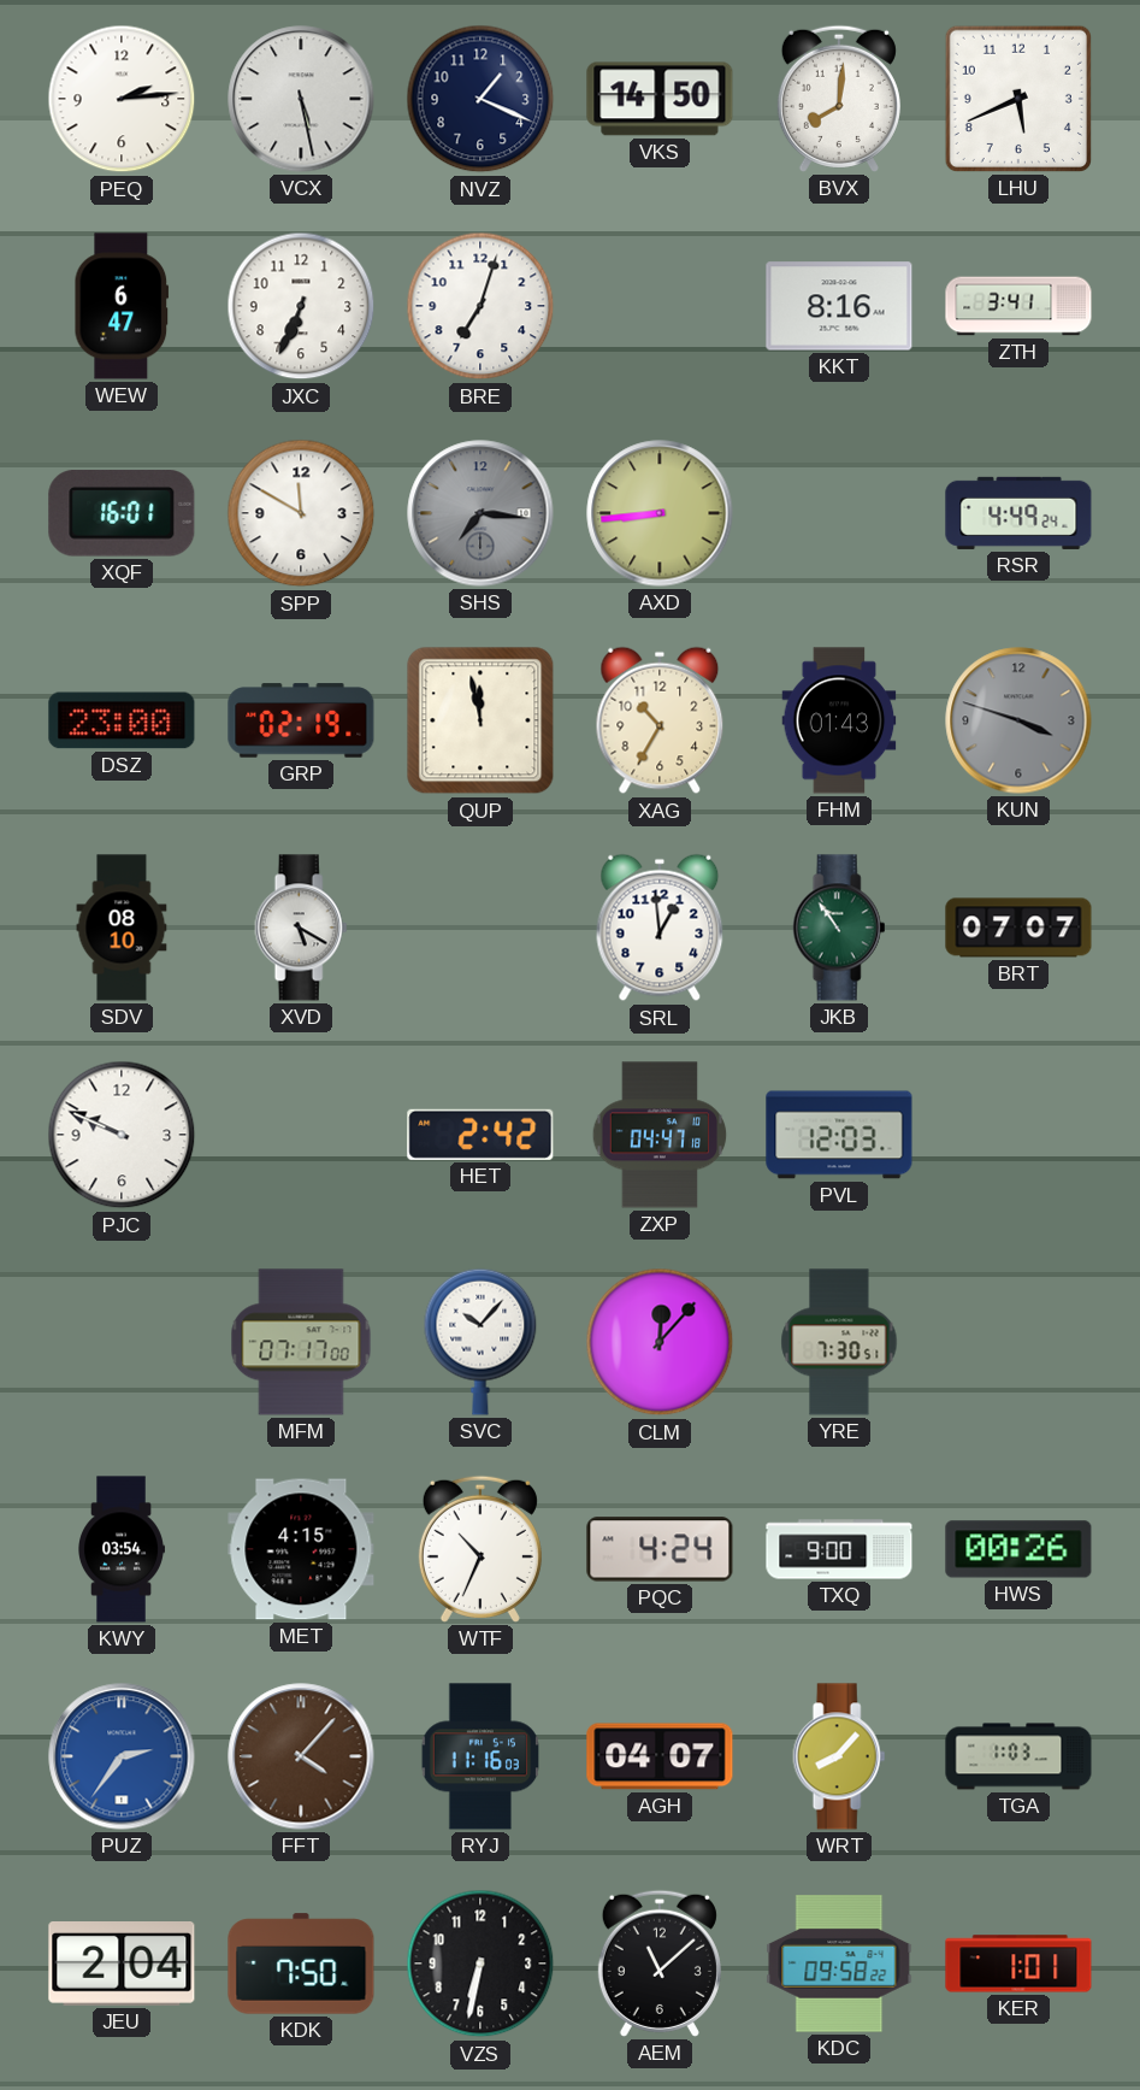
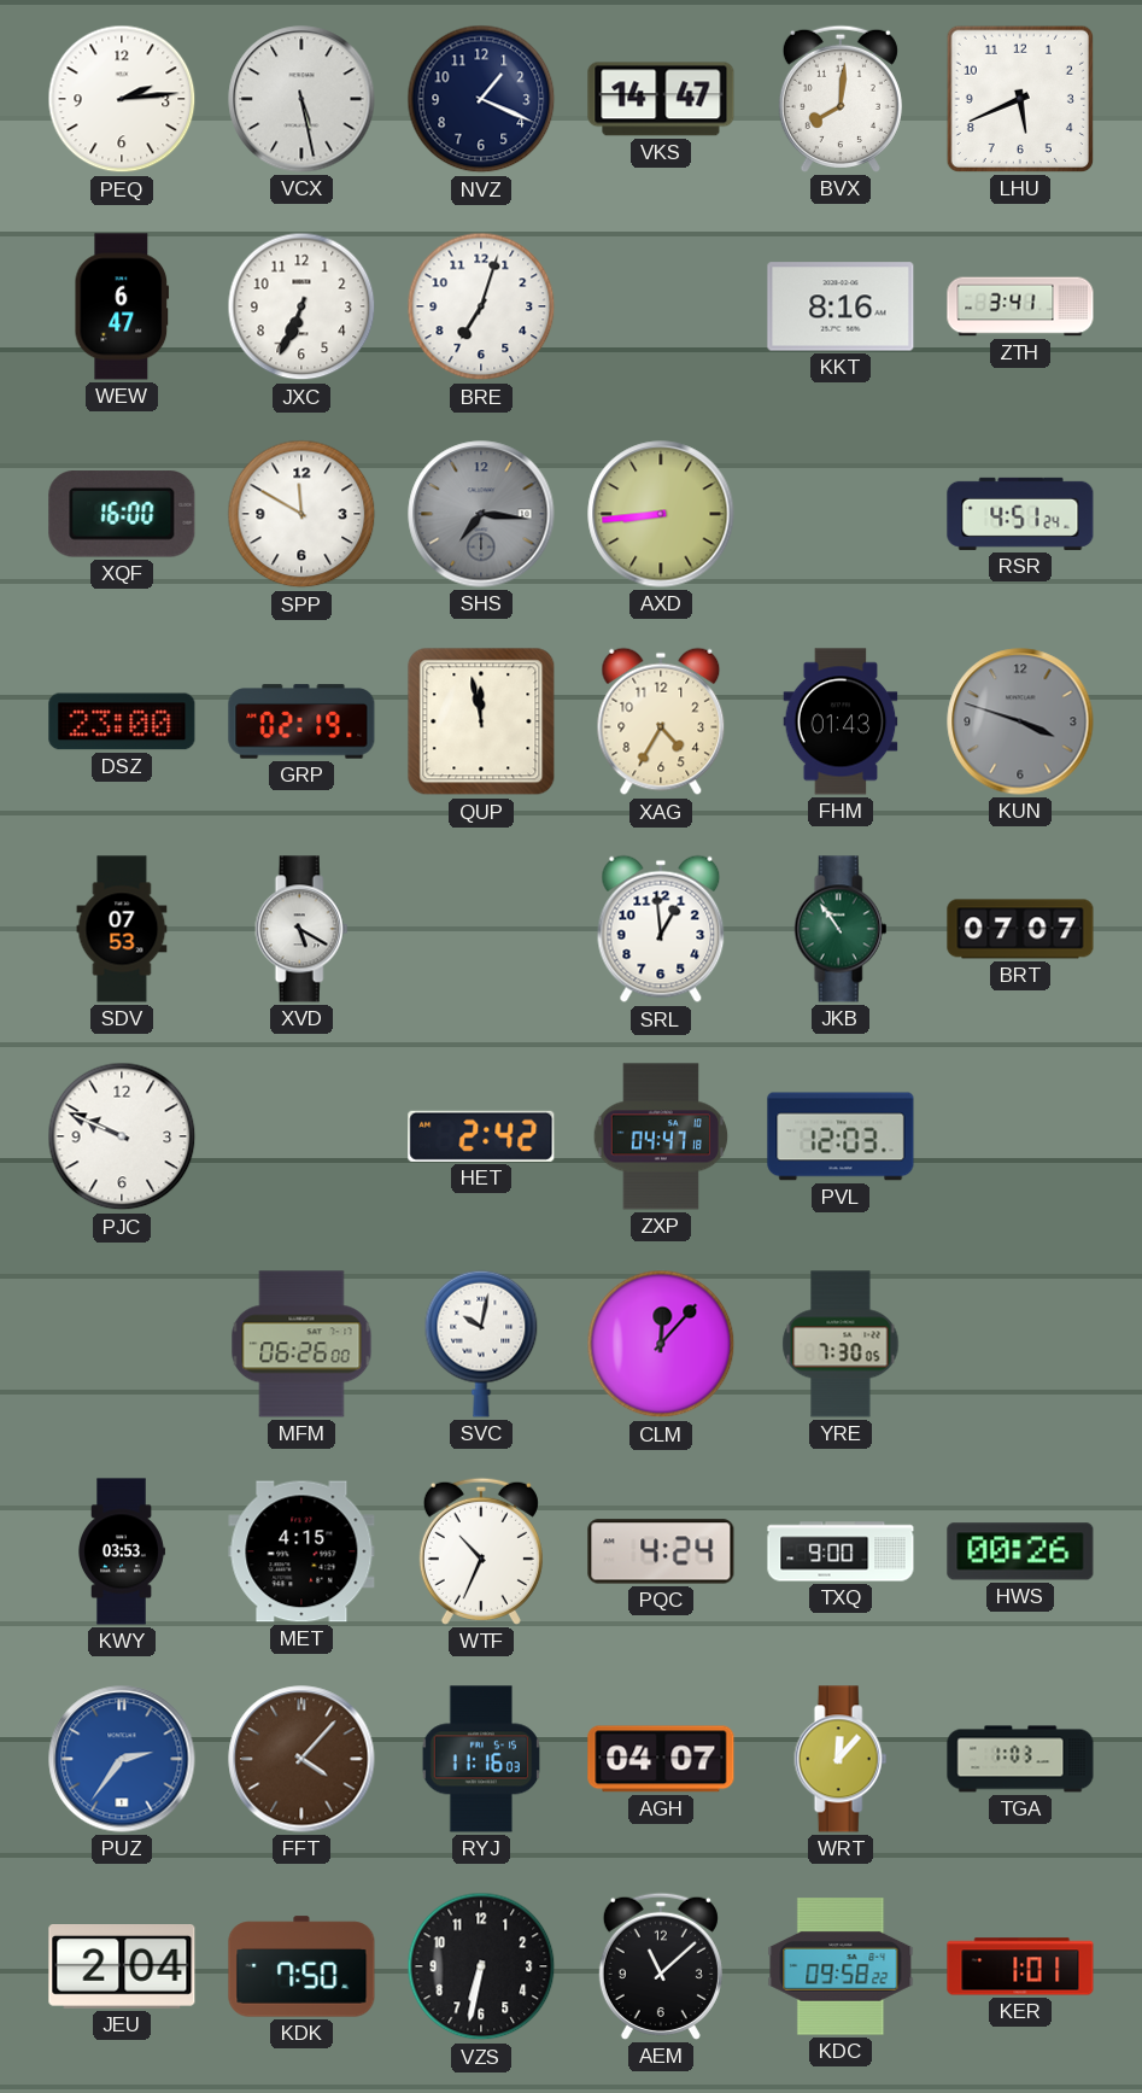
VKS: 14:50 -> 14:47
XQF: 16:01 -> 16:00
RSR: 4:49 -> 4:51
XAG: 10:35 -> 4:35
SDV: 08:10 -> 07:53
MFM: 07:17 -> 06:26
SVC: 10:07 -> 10:02
YRE: 7:30:51 -> 7:30:05
KWY: 03:54 -> 03:53
WRT: 8:07 -> 12:07
